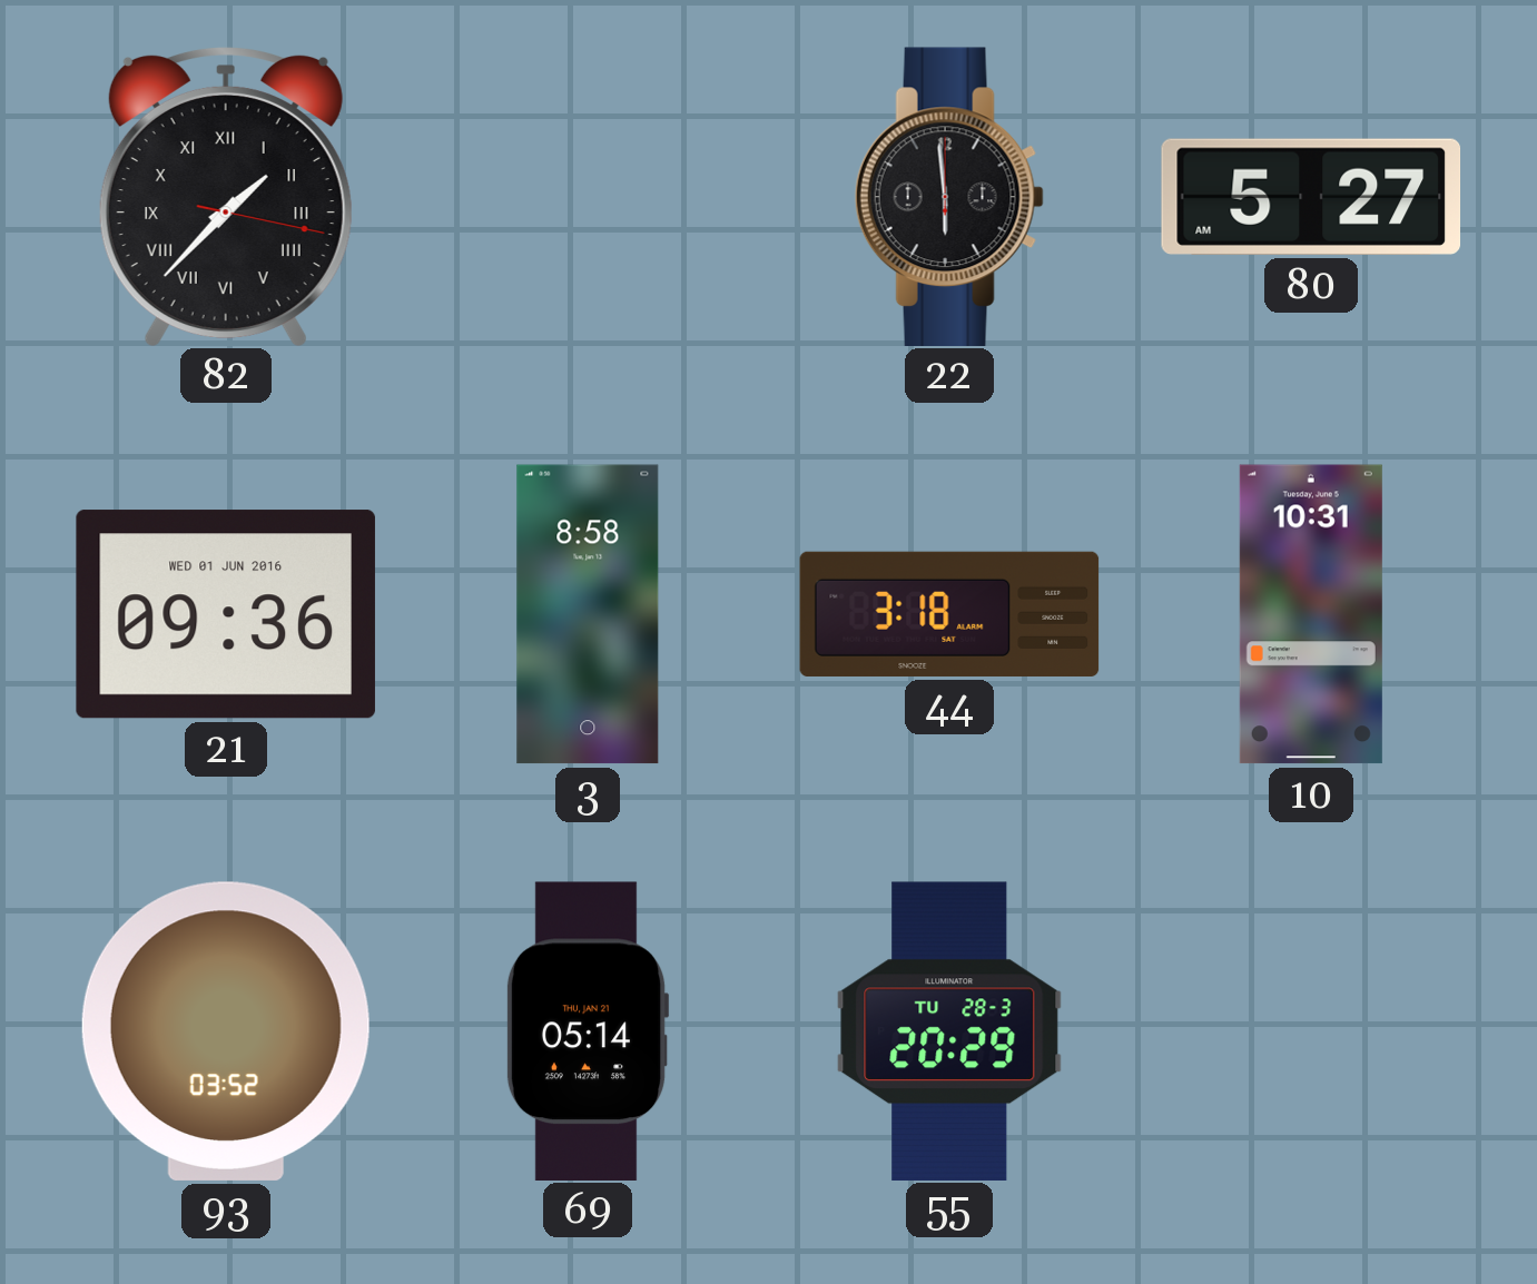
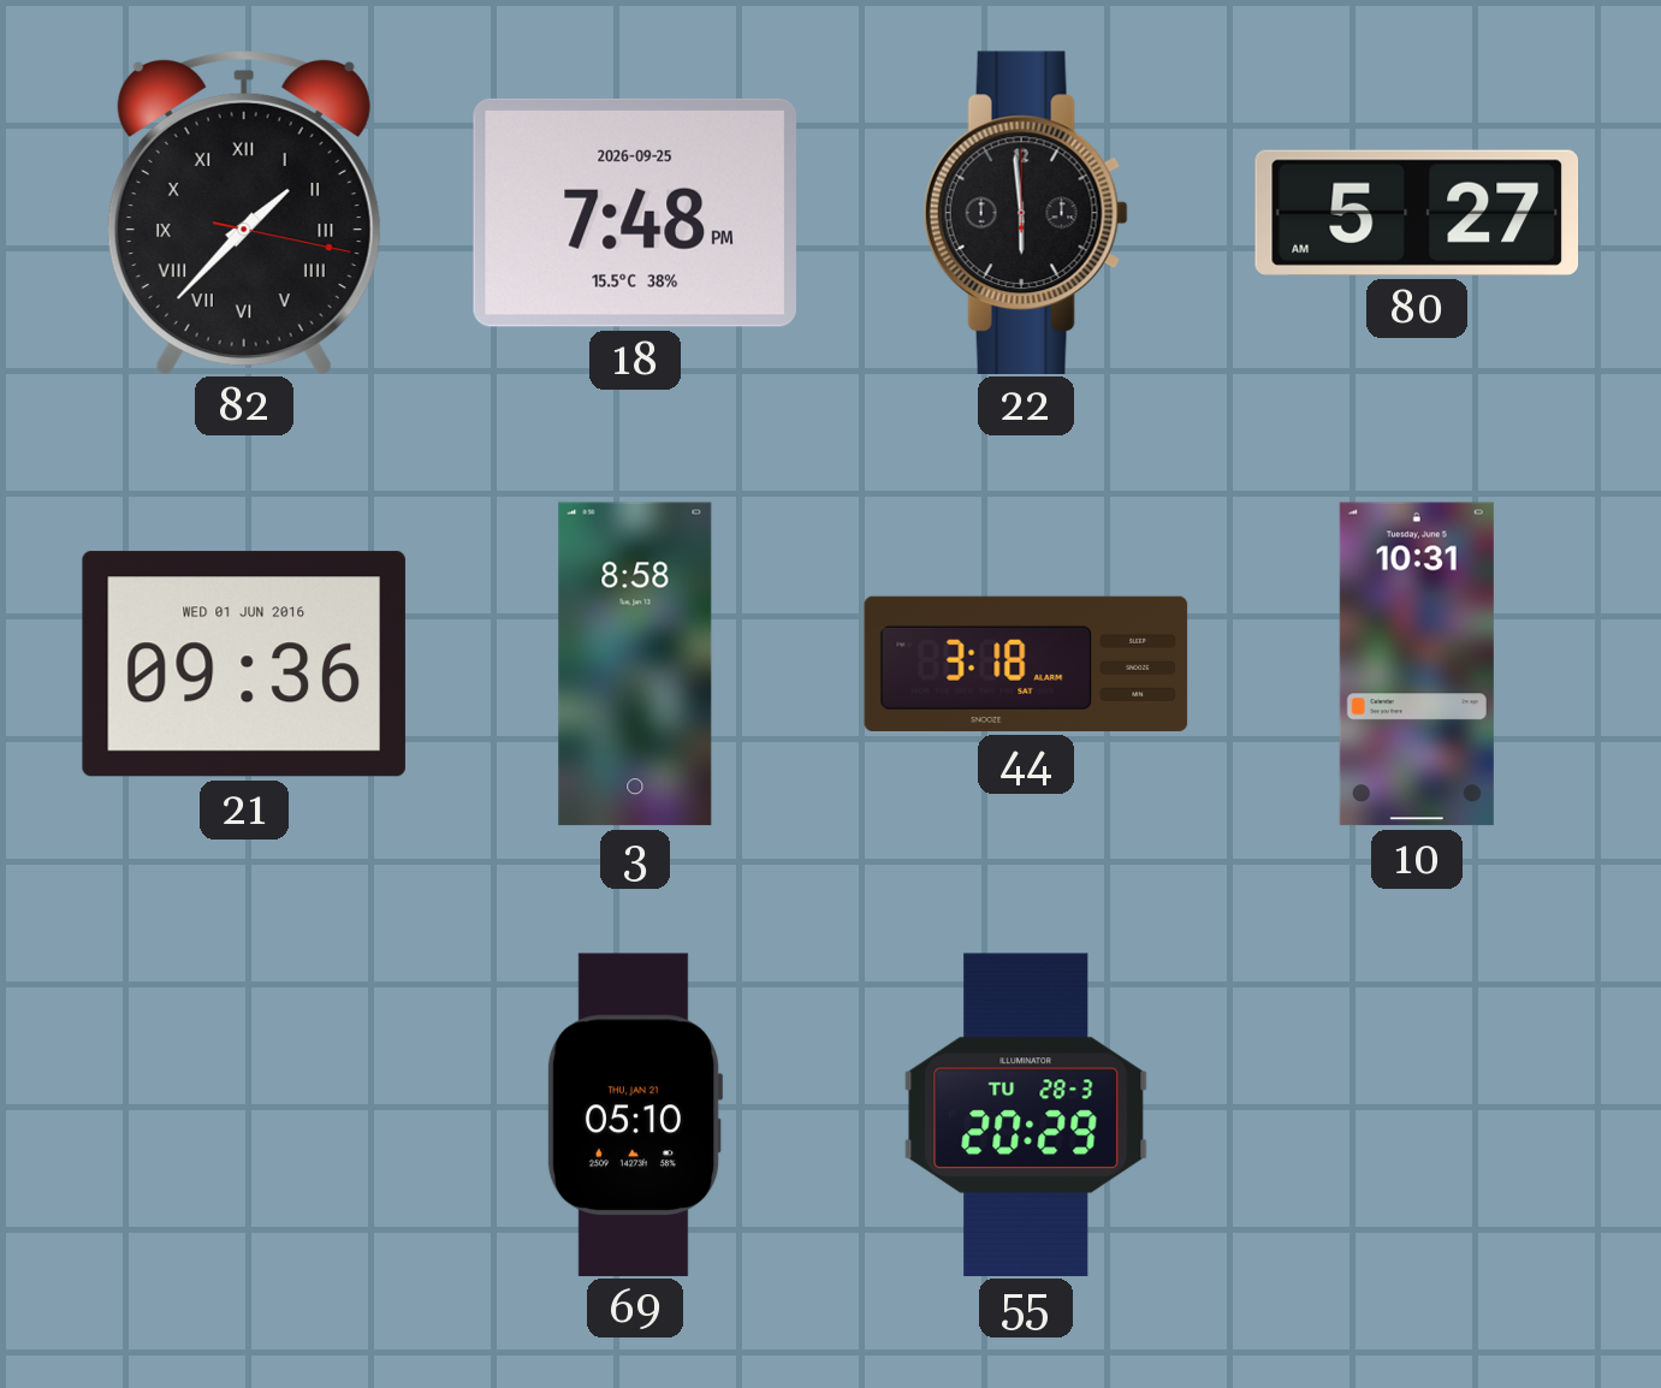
18: none -> 7:48
93: 03:52 -> none
69: 05:14 -> 05:10
